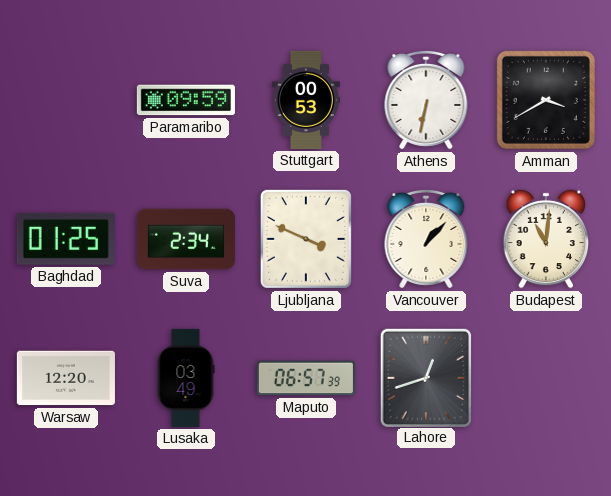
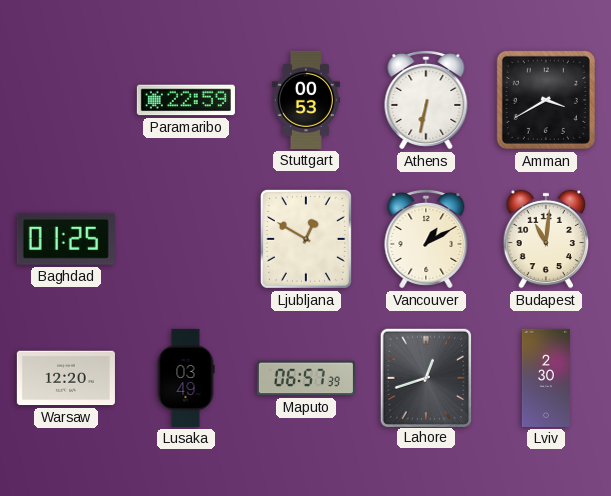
Paramaribo: 09:59 -> 22:59
Suva: 2:34 -> none
Ljubljana: 3:49 -> 12:50
Vancouver: 1:07 -> 1:10
Lviv: none -> 2:30
